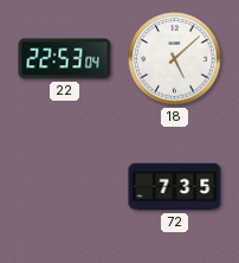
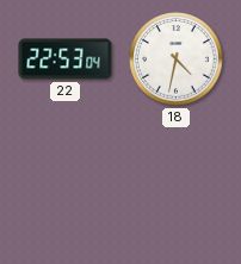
18: 5:08 -> 4:32
72: 7:35 -> none
